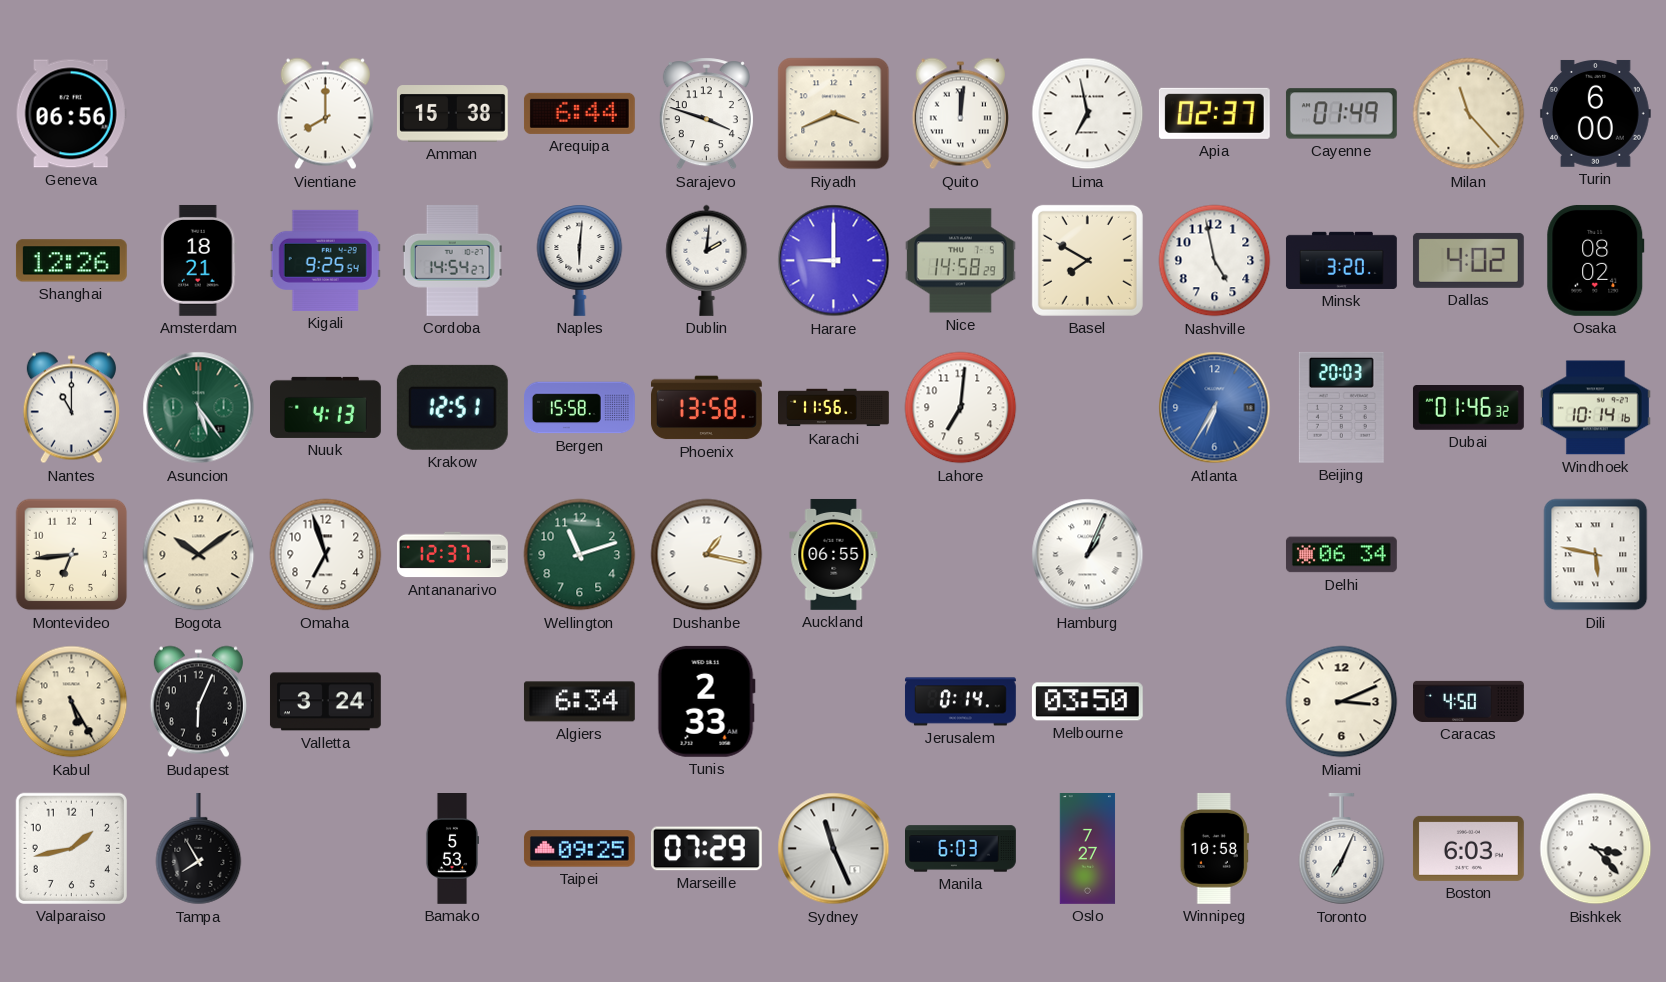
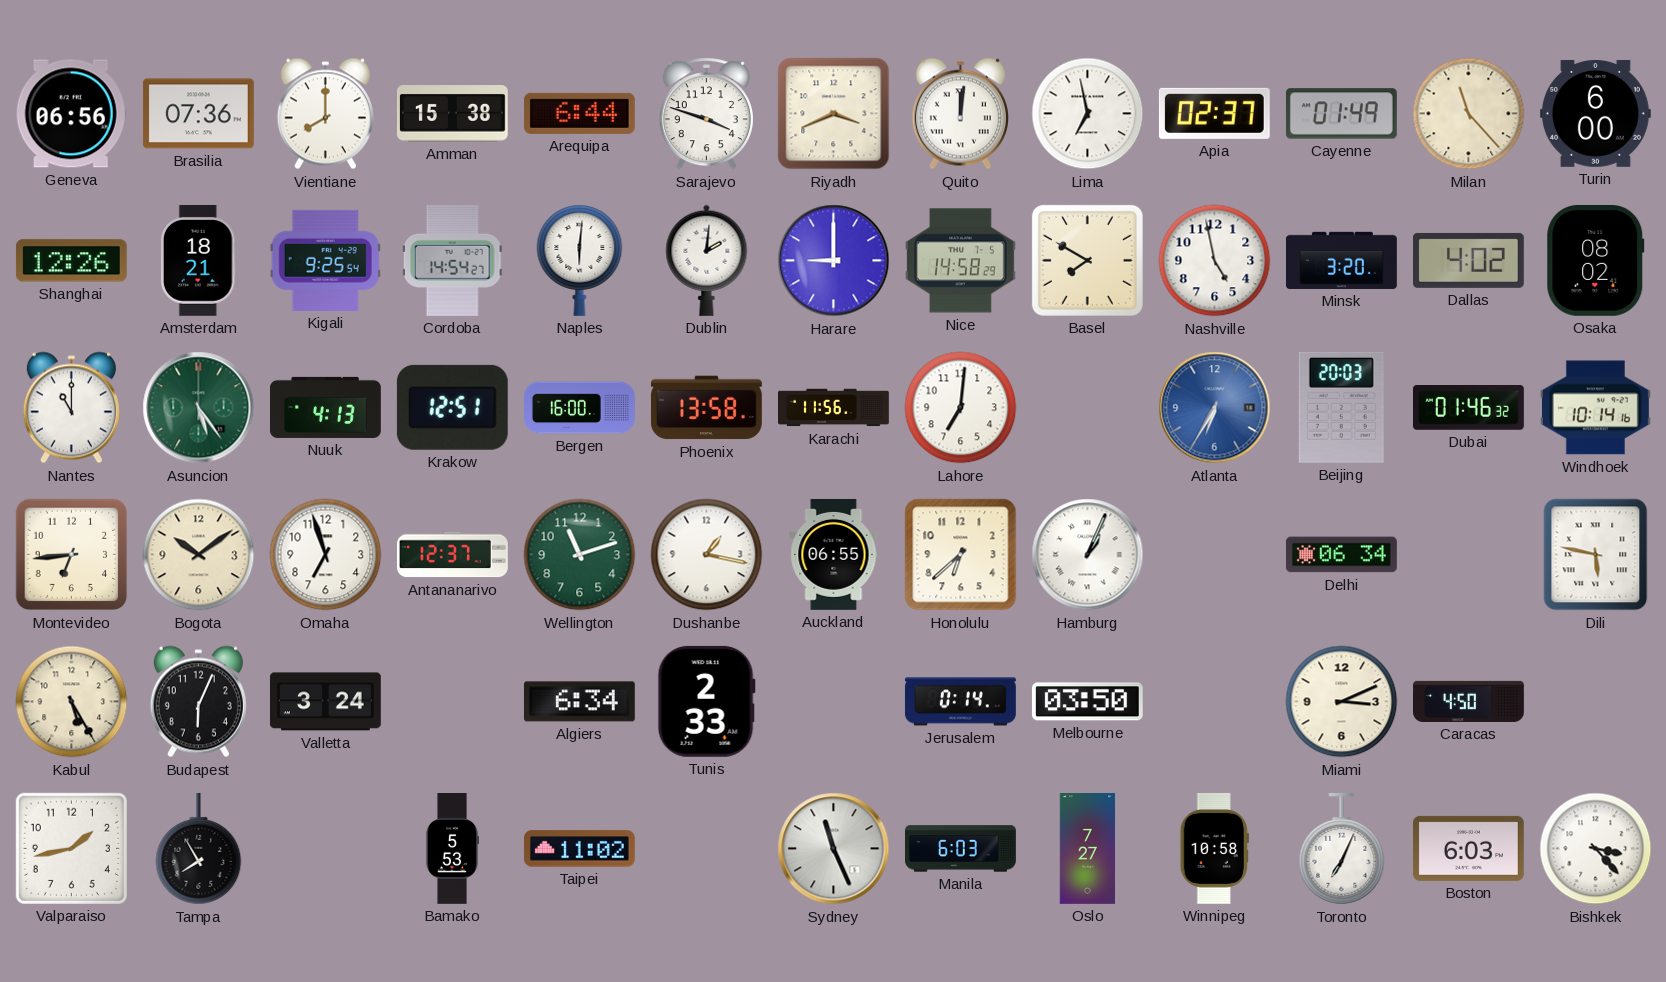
Brasilia: none -> 07:36
Bergen: 15:58 -> 16:00
Honolulu: none -> 6:38
Taipei: 09:25 -> 11:02
Marseille: 07:29 -> none
